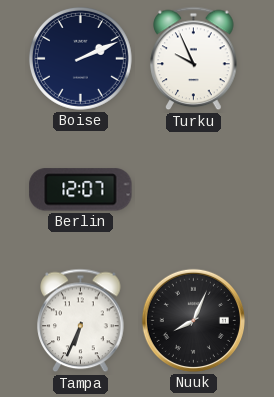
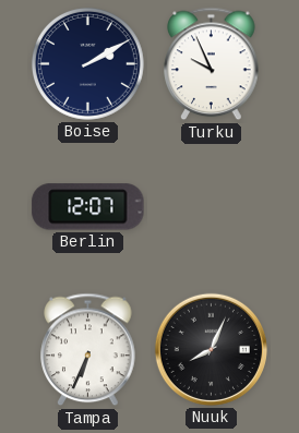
Boise: 2:11 -> 2:10
